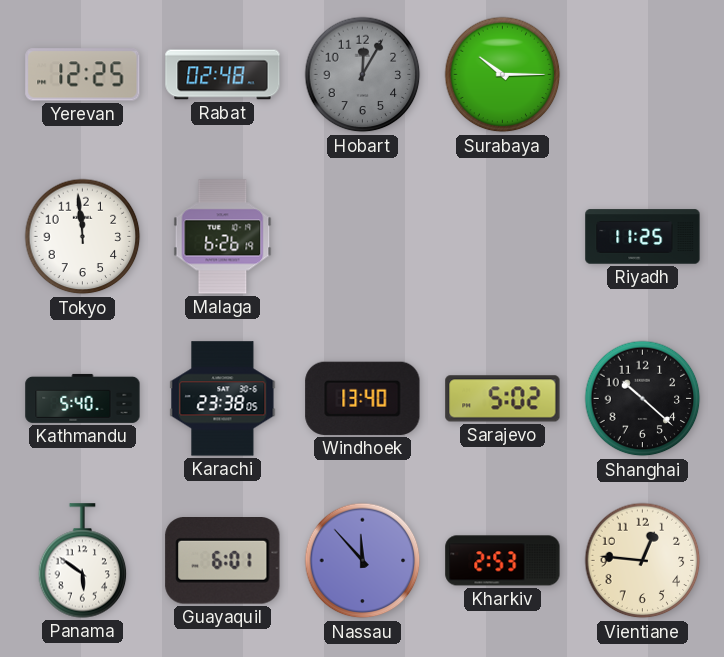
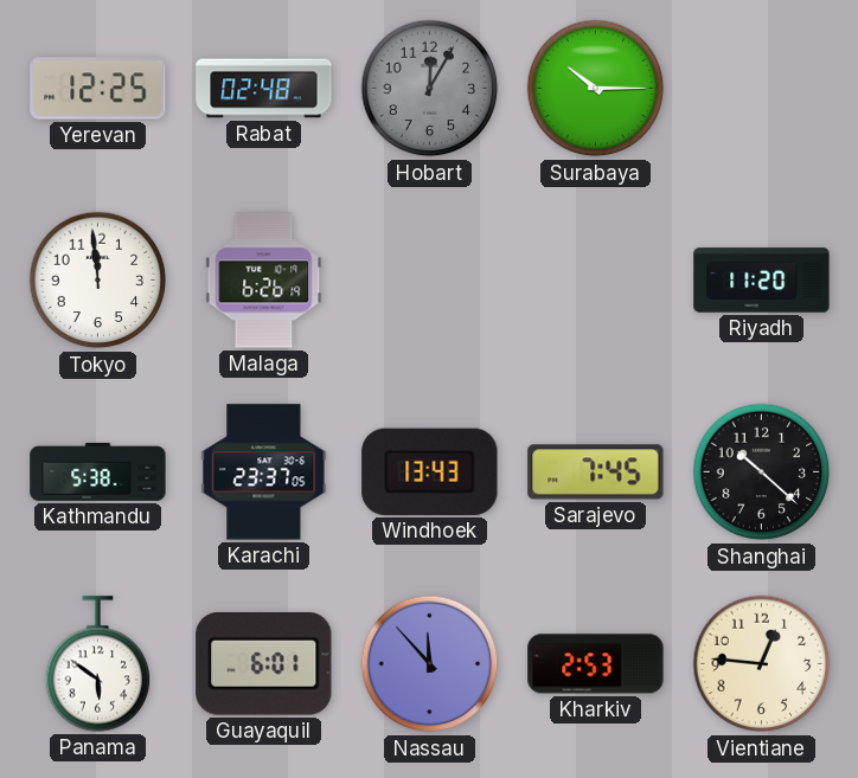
Riyadh: 11:25 -> 11:20
Kathmandu: 5:40 -> 5:38
Karachi: 23:38 -> 23:37
Windhoek: 13:40 -> 13:43
Sarajevo: 5:02 -> 7:45
